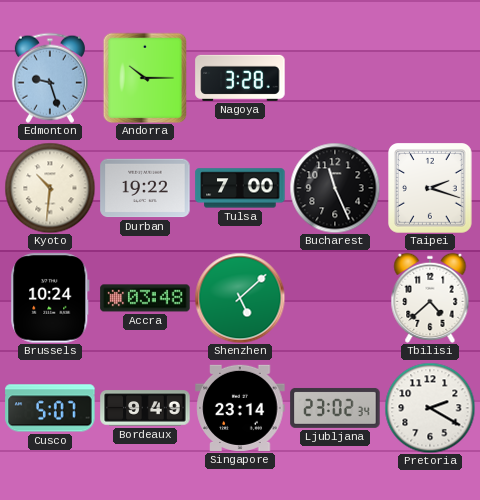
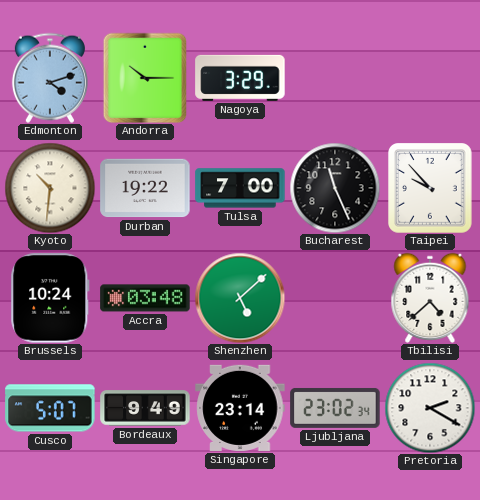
Edmonton: 9:27 -> 4:12
Nagoya: 3:28 -> 3:29
Taipei: 2:18 -> 9:53
